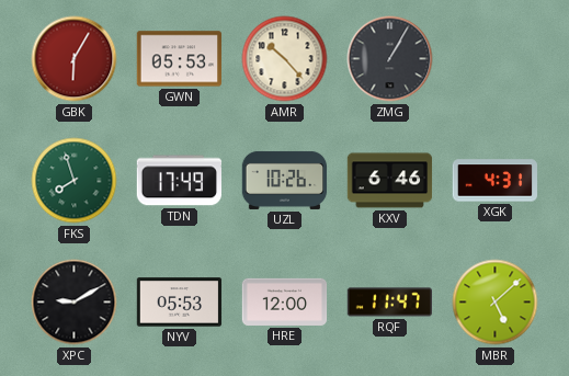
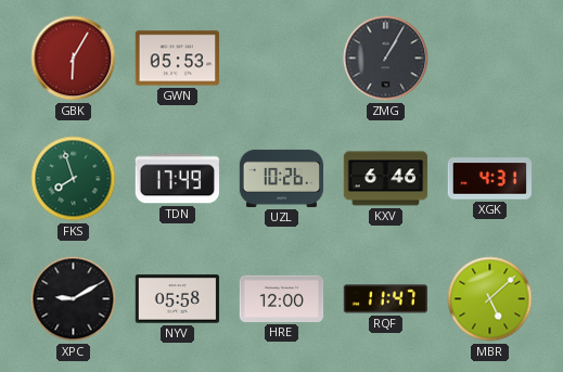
AMR: 10:23 -> none
NYV: 05:53 -> 05:58
